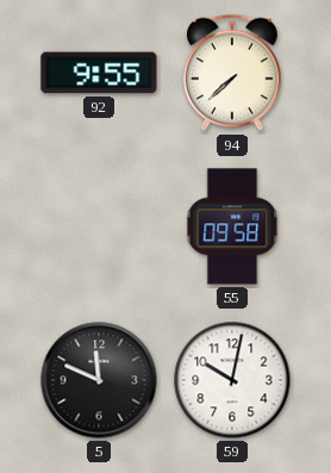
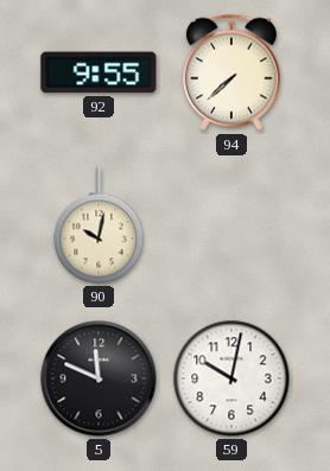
90: none -> 10:02
55: 09:58 -> none
